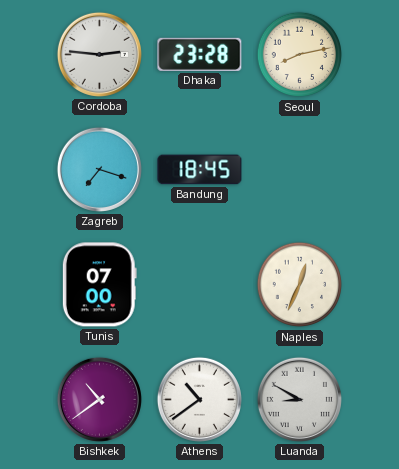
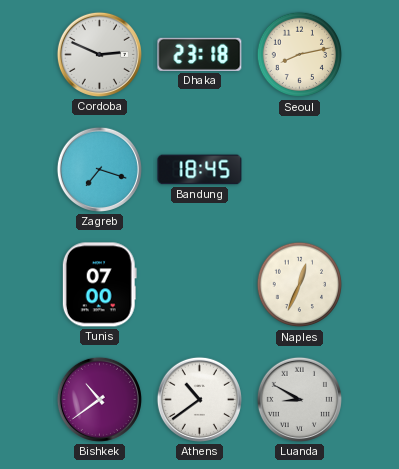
Cordoba: 2:46 -> 2:49
Dhaka: 23:28 -> 23:18
